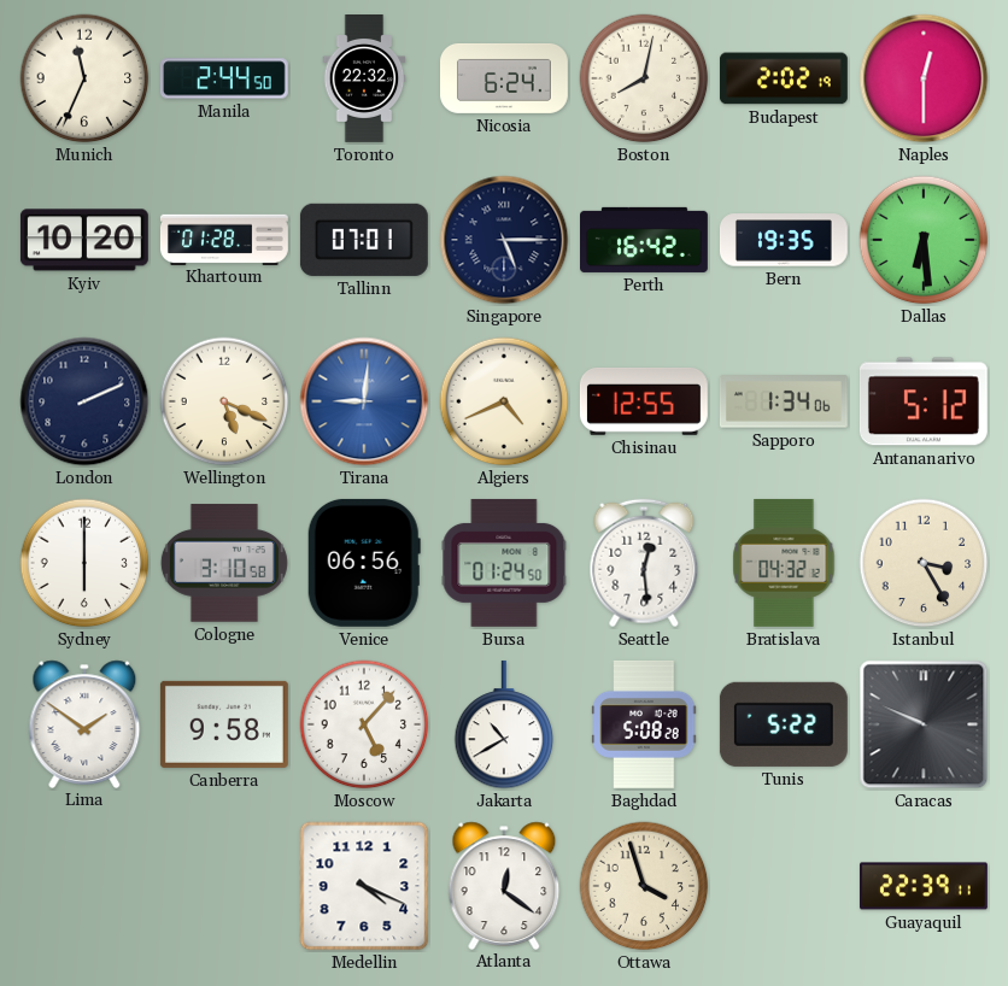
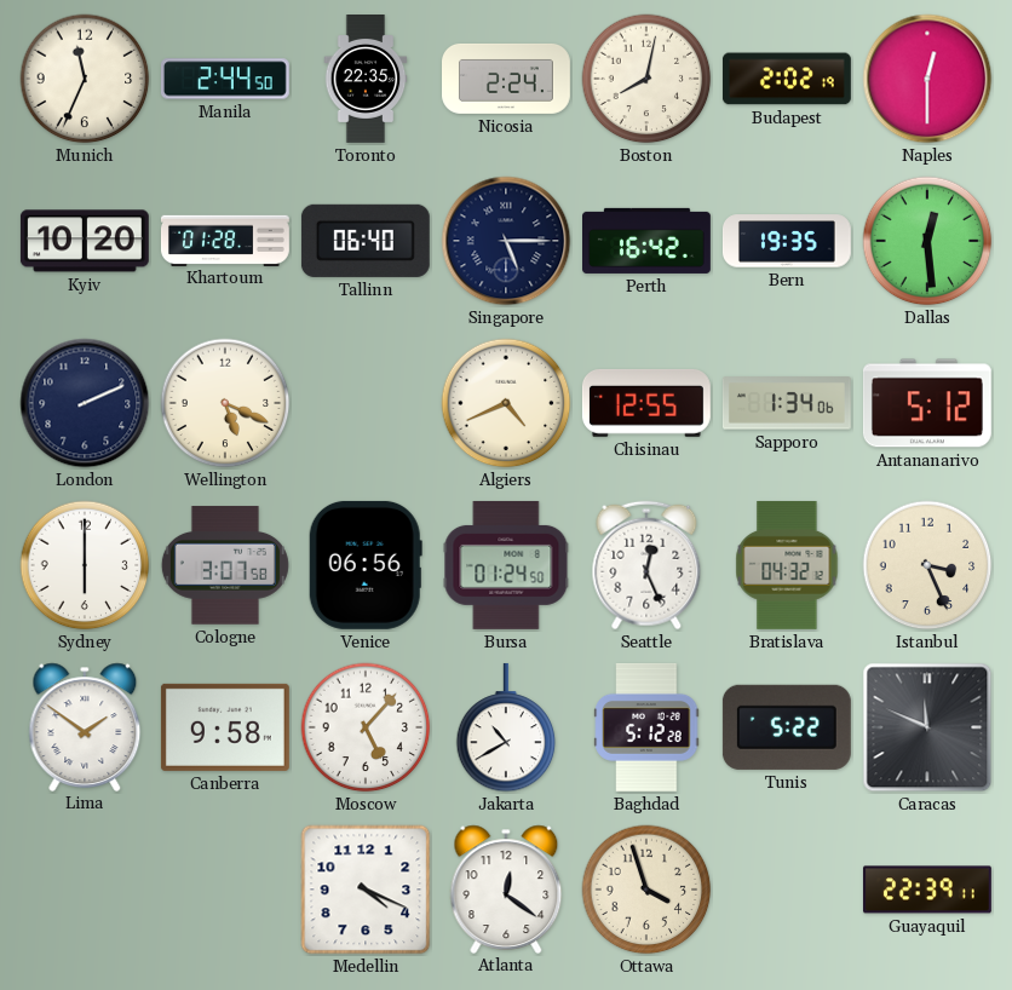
Toronto: 22:32 -> 22:35
Nicosia: 6:24 -> 2:24
Tallinn: 07:01 -> 06:40
Dallas: 6:29 -> 12:29
Tirana: 9:01 -> none
Cologne: 3:10 -> 3:07
Seattle: 12:29 -> 12:26
Istanbul: 3:25 -> 3:26
Baghdad: 5:08 -> 5:12
Caracas: 9:49 -> 11:49
